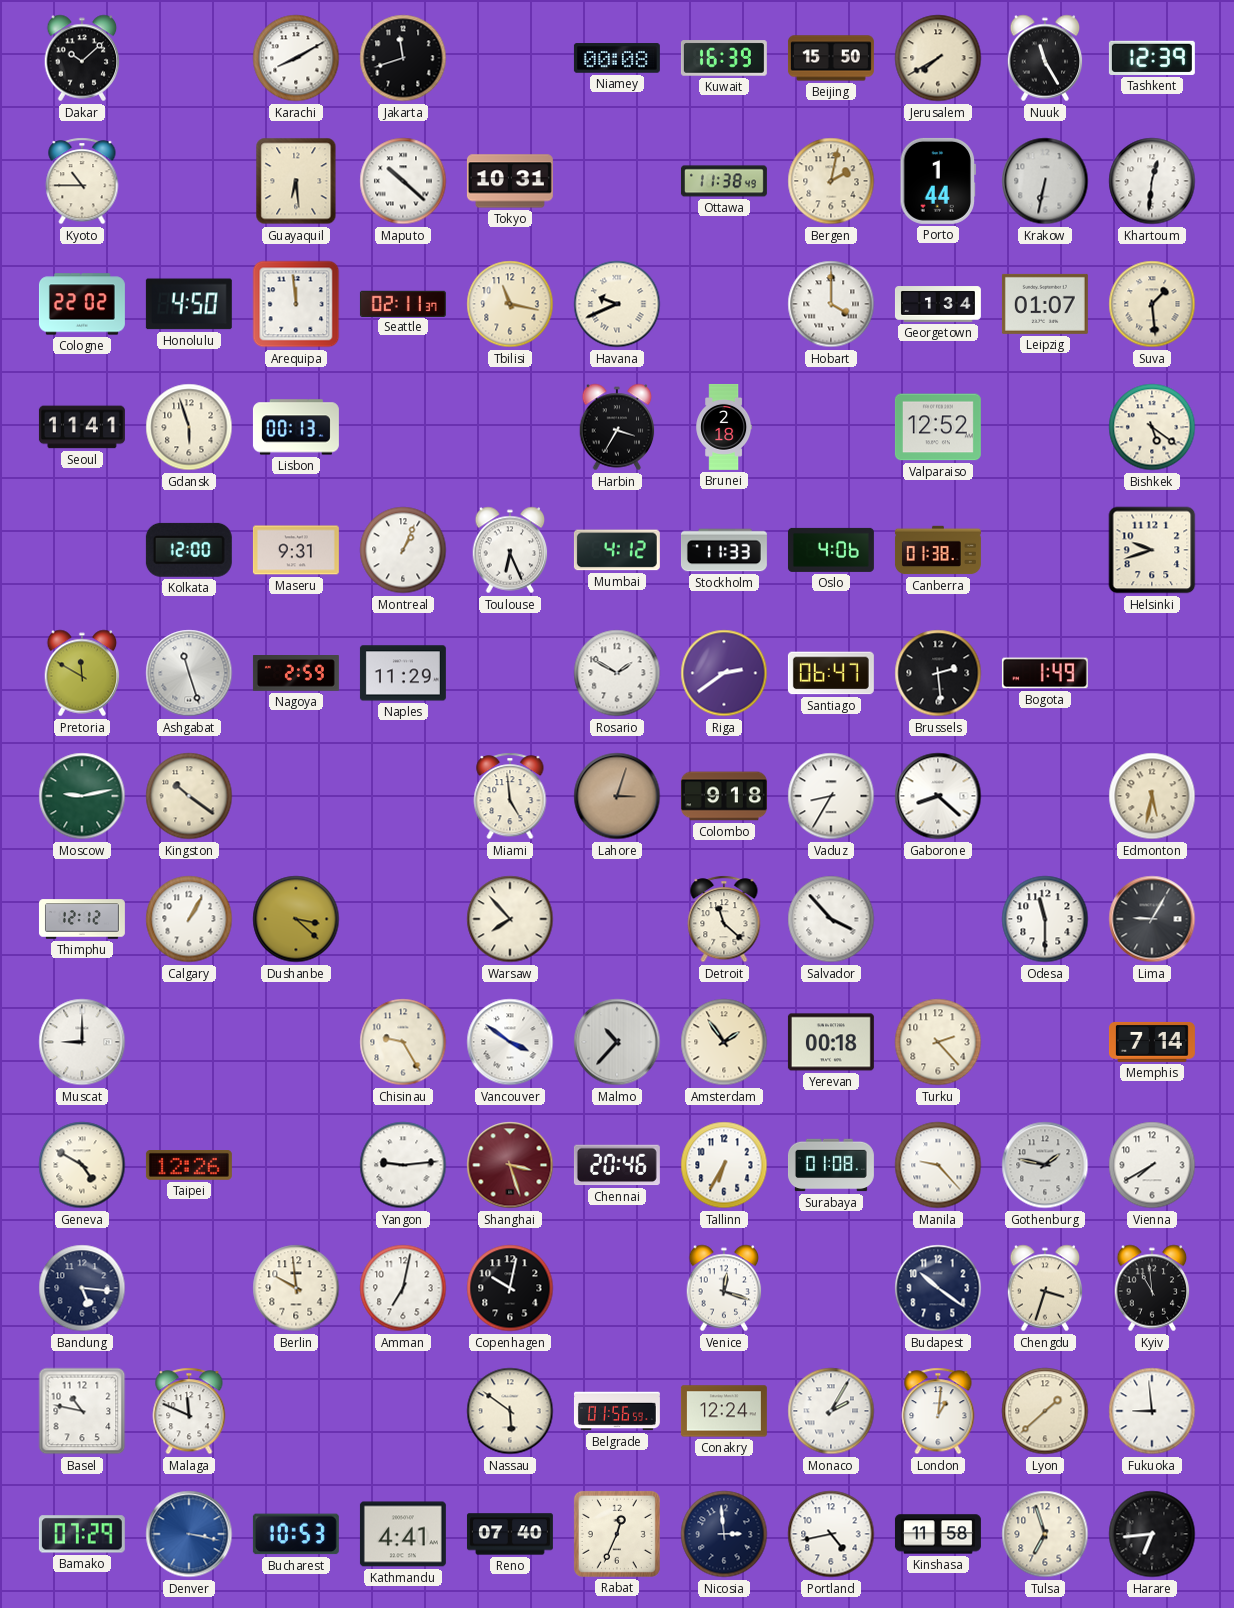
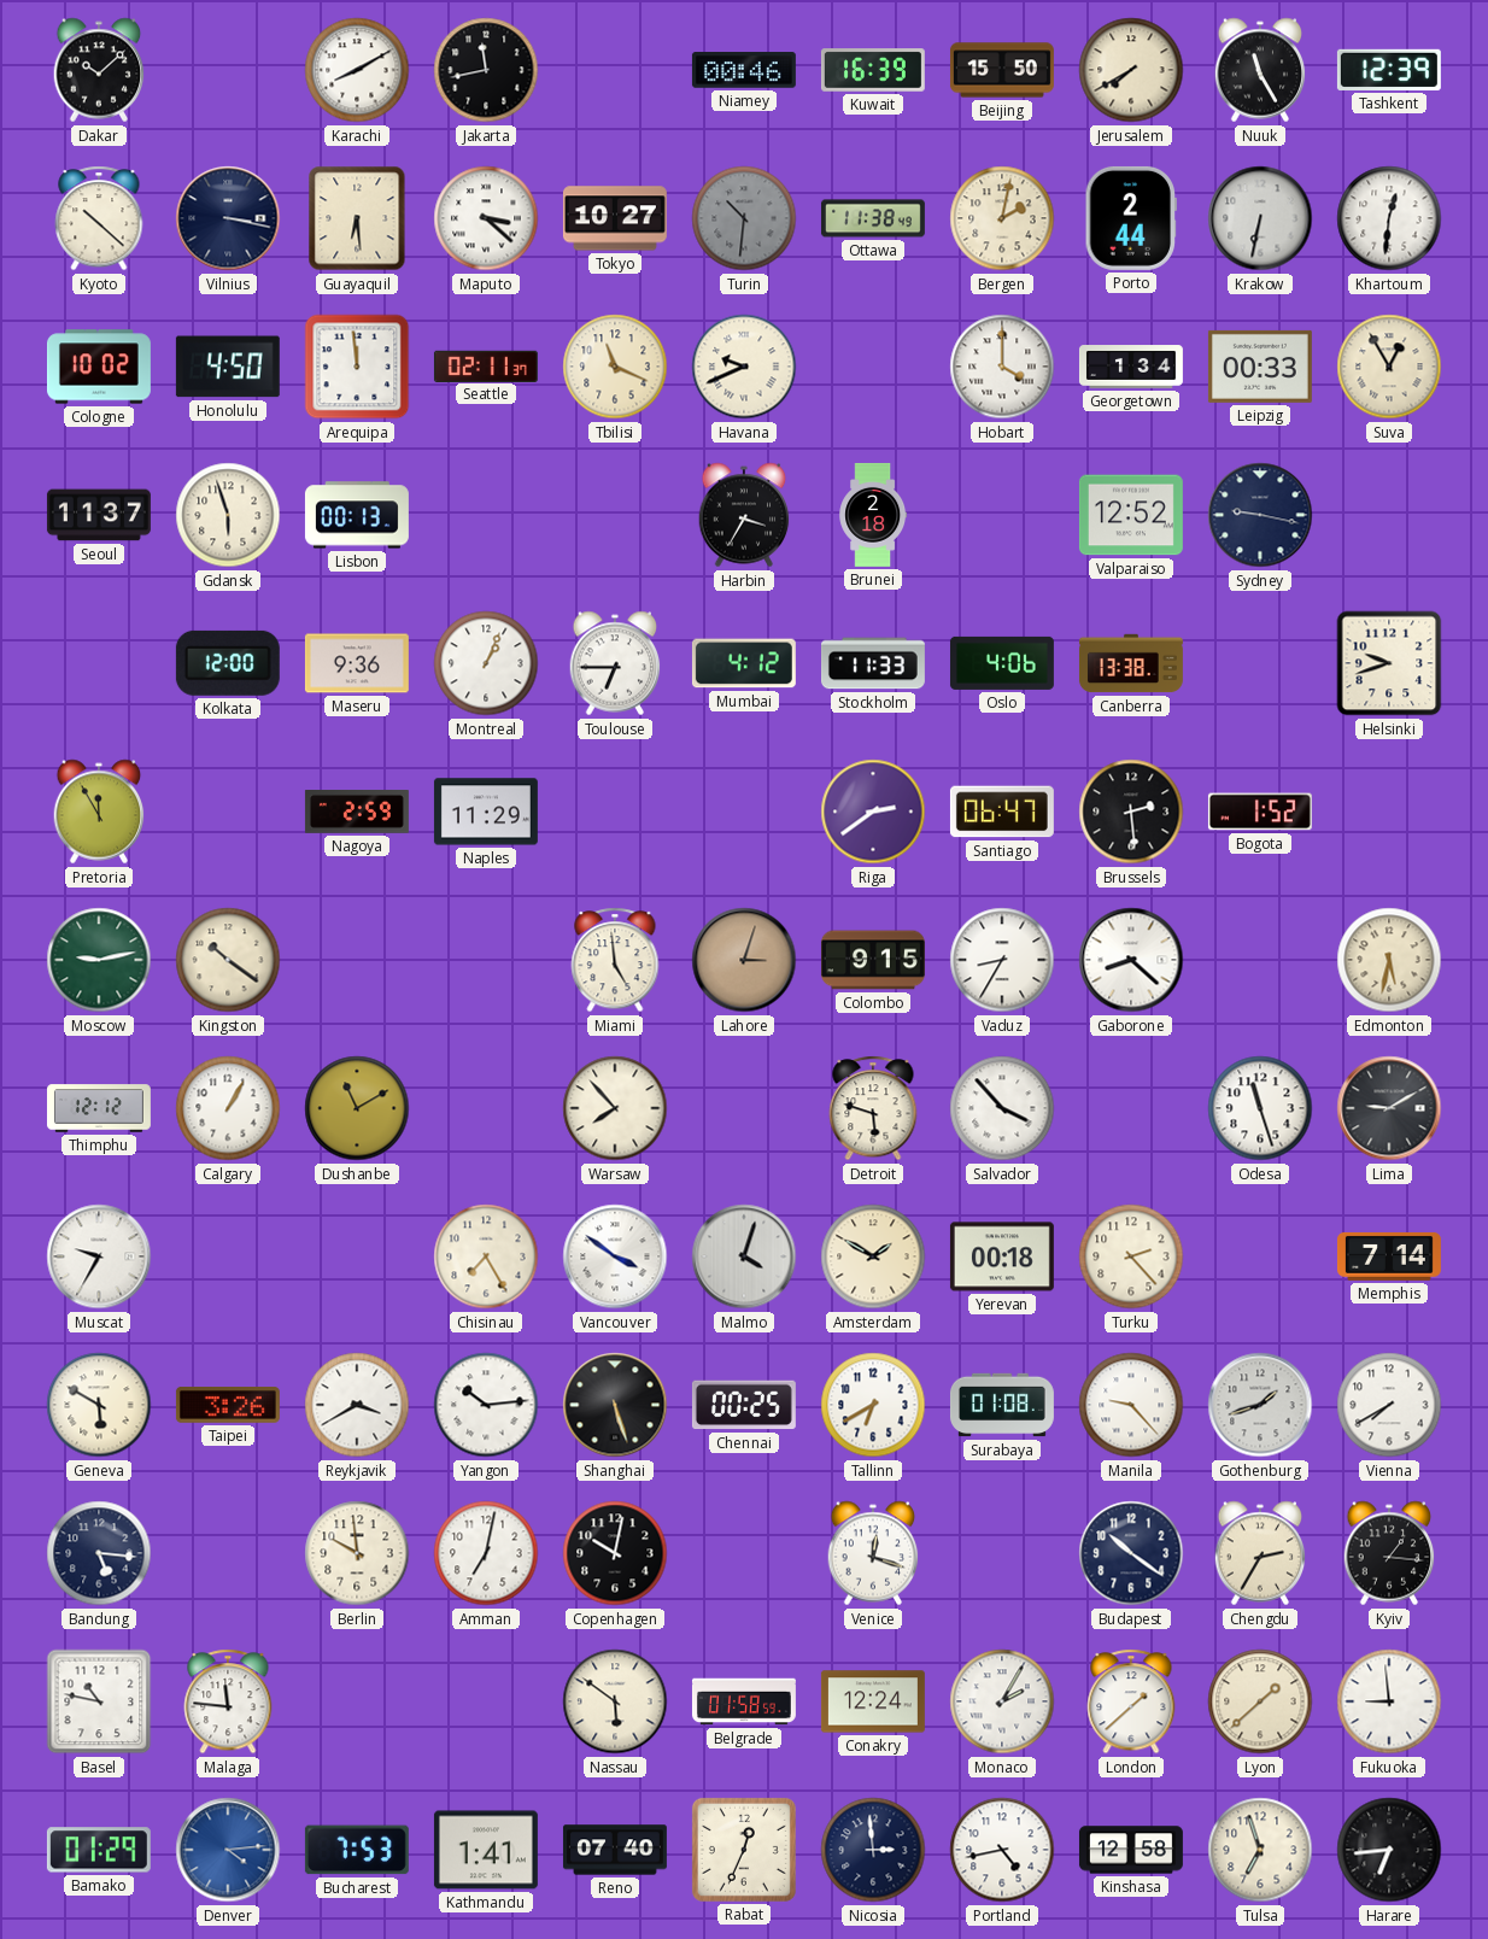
Jakarta: 11:42 -> 11:43
Niamey: 00:08 -> 00:46
Kyoto: 10:45 -> 10:22
Vilnius: none -> 3:17
Maputo: 10:22 -> 3:22
Tokyo: 10:31 -> 10:27
Turin: none -> 10:31
Porto: 1:44 -> 2:44
Cologne: 22:02 -> 10:02
Tbilisi: 11:17 -> 11:19
Leipzig: 01:07 -> 00:33
Suva: 1:29 -> 12:55
Seoul: 11:41 -> 11:37
Sydney: none -> 9:17
Bishkek: 5:21 -> none
Maseru: 9:31 -> 9:36
Toulouse: 6:26 -> 6:45
Canberra: 01:38 -> 13:38
Pretoria: 11:50 -> 11:55
Ashgabat: 11:27 -> none
Rosario: 1:50 -> none
Bogota: 1:49 -> 1:52
Colombo: 9:18 -> 9:15
Dushanbe: 3:22 -> 11:10
Detroit: 11:22 -> 5:48
Odesa: 11:30 -> 11:27
Lima: 9:05 -> 9:10
Muscat: 9:00 -> 9:35
Chisinau: 9:25 -> 7:25
Malmo: 10:37 -> 4:03
Amsterdam: 1:54 -> 1:50
Geneva: 4:50 -> 5:50
Taipei: 12:26 -> 3:26
Reykjavik: none -> 3:40
Yangon: 9:14 -> 10:14
Shanghai: 3:27 -> 5:27
Shanghai dial: burgundy -> black
Chennai: 20:46 -> 00:25
Tallinn: 6:35 -> 6:40
Gothenburg: 1:47 -> 1:42
Chengdu: 3:33 -> 2:35
Kyiv: 10:59 -> 1:16
Malaga: 11:49 -> 11:46
Belgrade: 01:56 -> 01:58
London: 1:01 -> 1:38
Bamako: 07:29 -> 01:29
Denver: 3:17 -> 4:14
Bucharest: 10:53 -> 7:53
Kathmandu: 4:41 -> 1:41
Kinshasa: 11:58 -> 12:58
